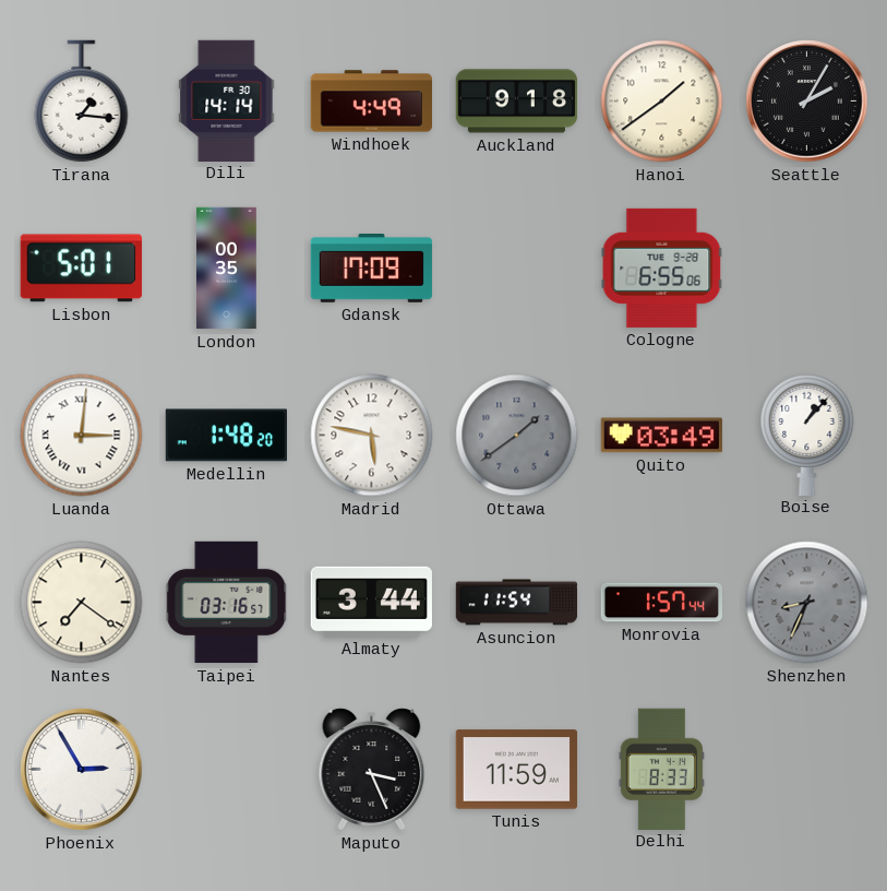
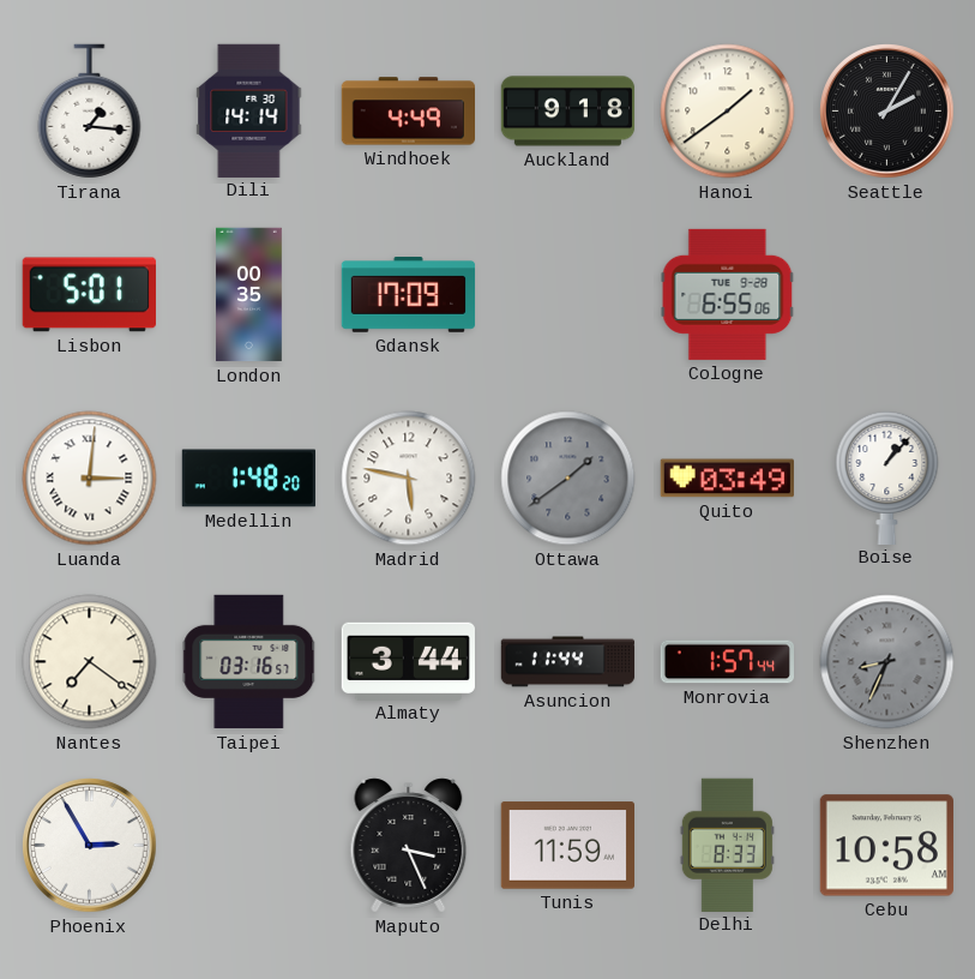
Asuncion: 11:54 -> 11:44
Cebu: none -> 10:58
